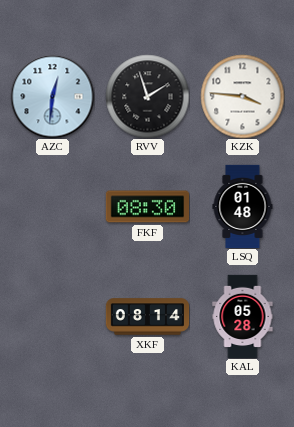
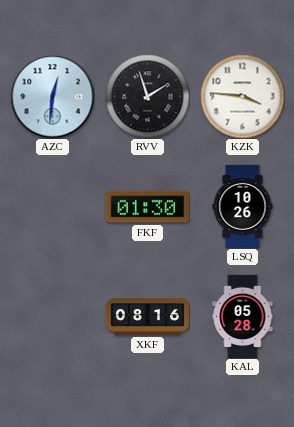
FKF: 08:30 -> 01:30
LSQ: 01:48 -> 10:26
XKF: 08:14 -> 08:16
